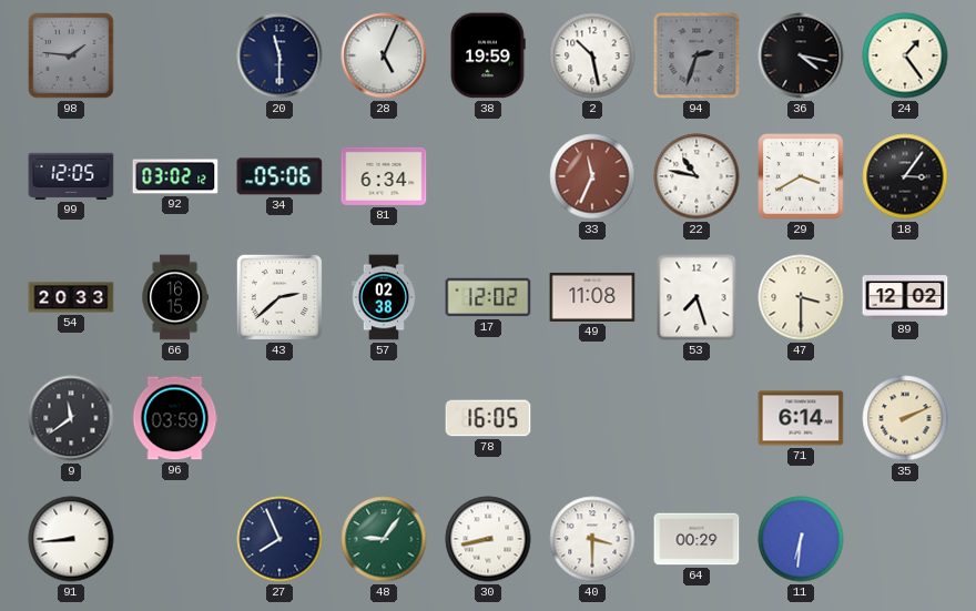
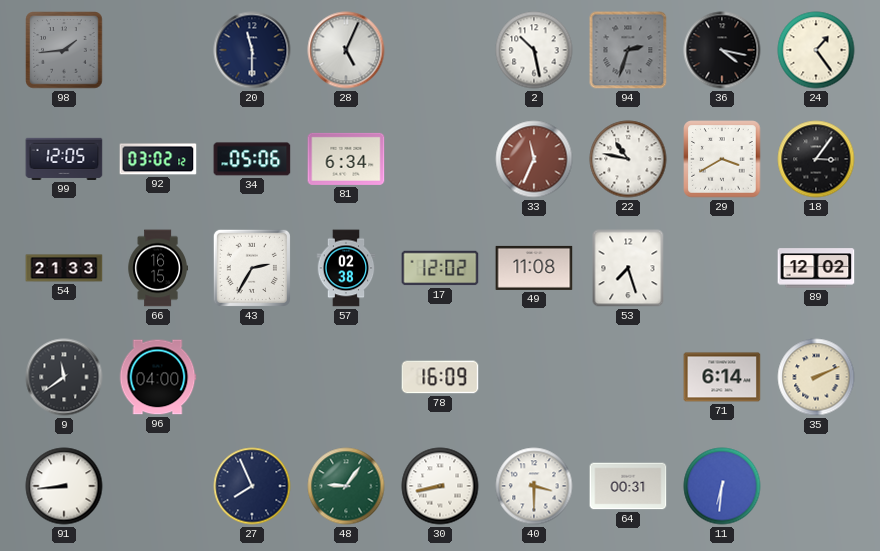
98: 1:46 -> 1:44
38: 19:59 -> none
54: 20:33 -> 21:33
43: 2:38 -> 2:35
47: 3:30 -> none
96: 03:59 -> 04:00
78: 16:05 -> 16:09
64: 00:29 -> 00:31
